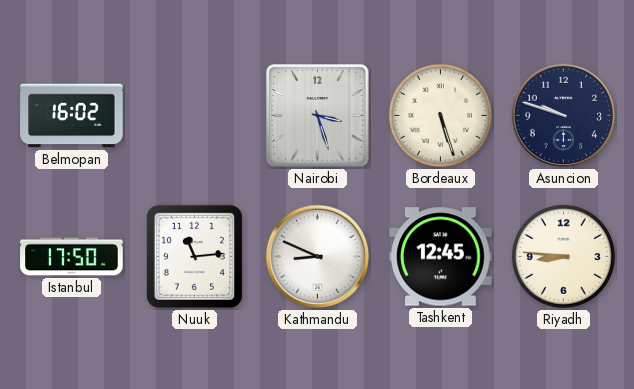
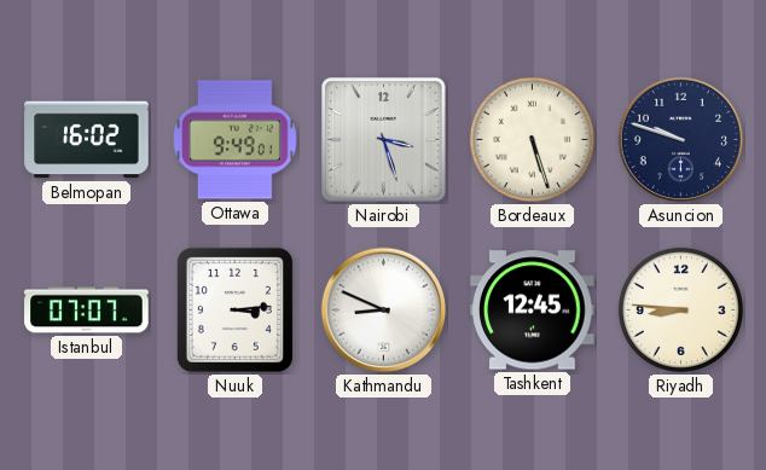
Ottawa: none -> 9:49
Istanbul: 17:50 -> 07:07
Nuuk: 11:14 -> 3:14
